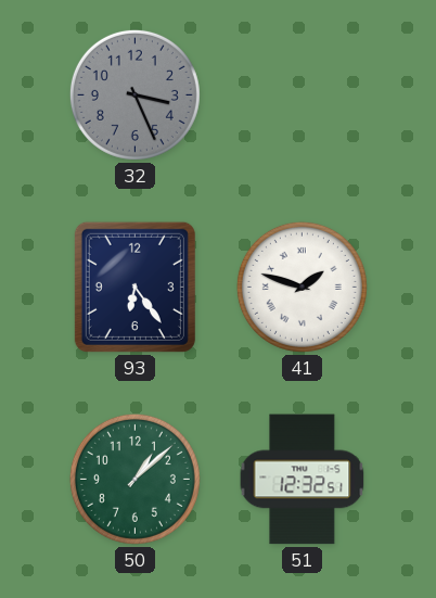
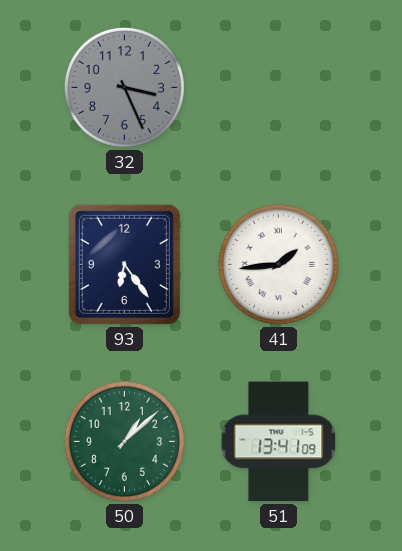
41: 1:48 -> 1:44
51: 12:32 -> 13:41
